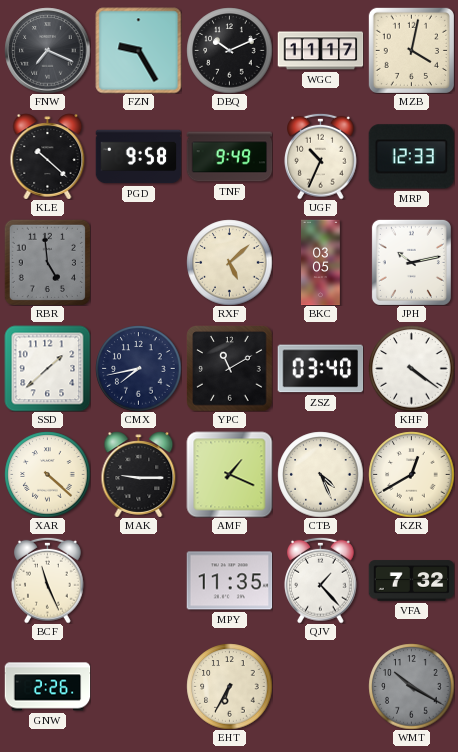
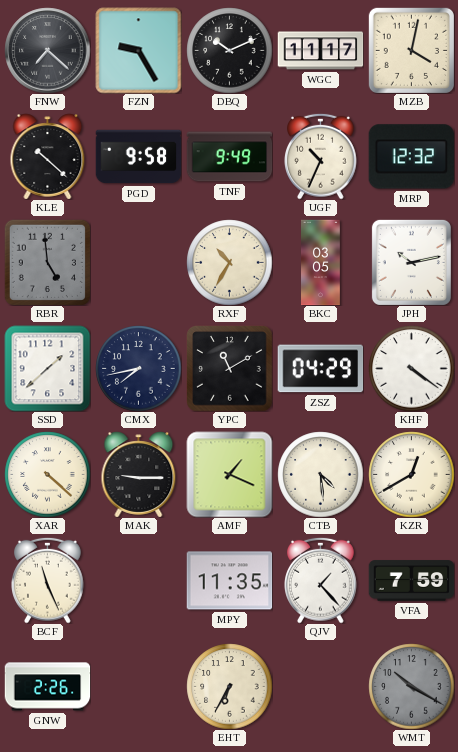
FNW: 7:19 -> 7:22
MRP: 12:33 -> 12:32
RXF: 5:08 -> 10:35
ZSZ: 03:40 -> 04:29
CTB: 4:26 -> 4:29
VFA: 7:32 -> 7:59
